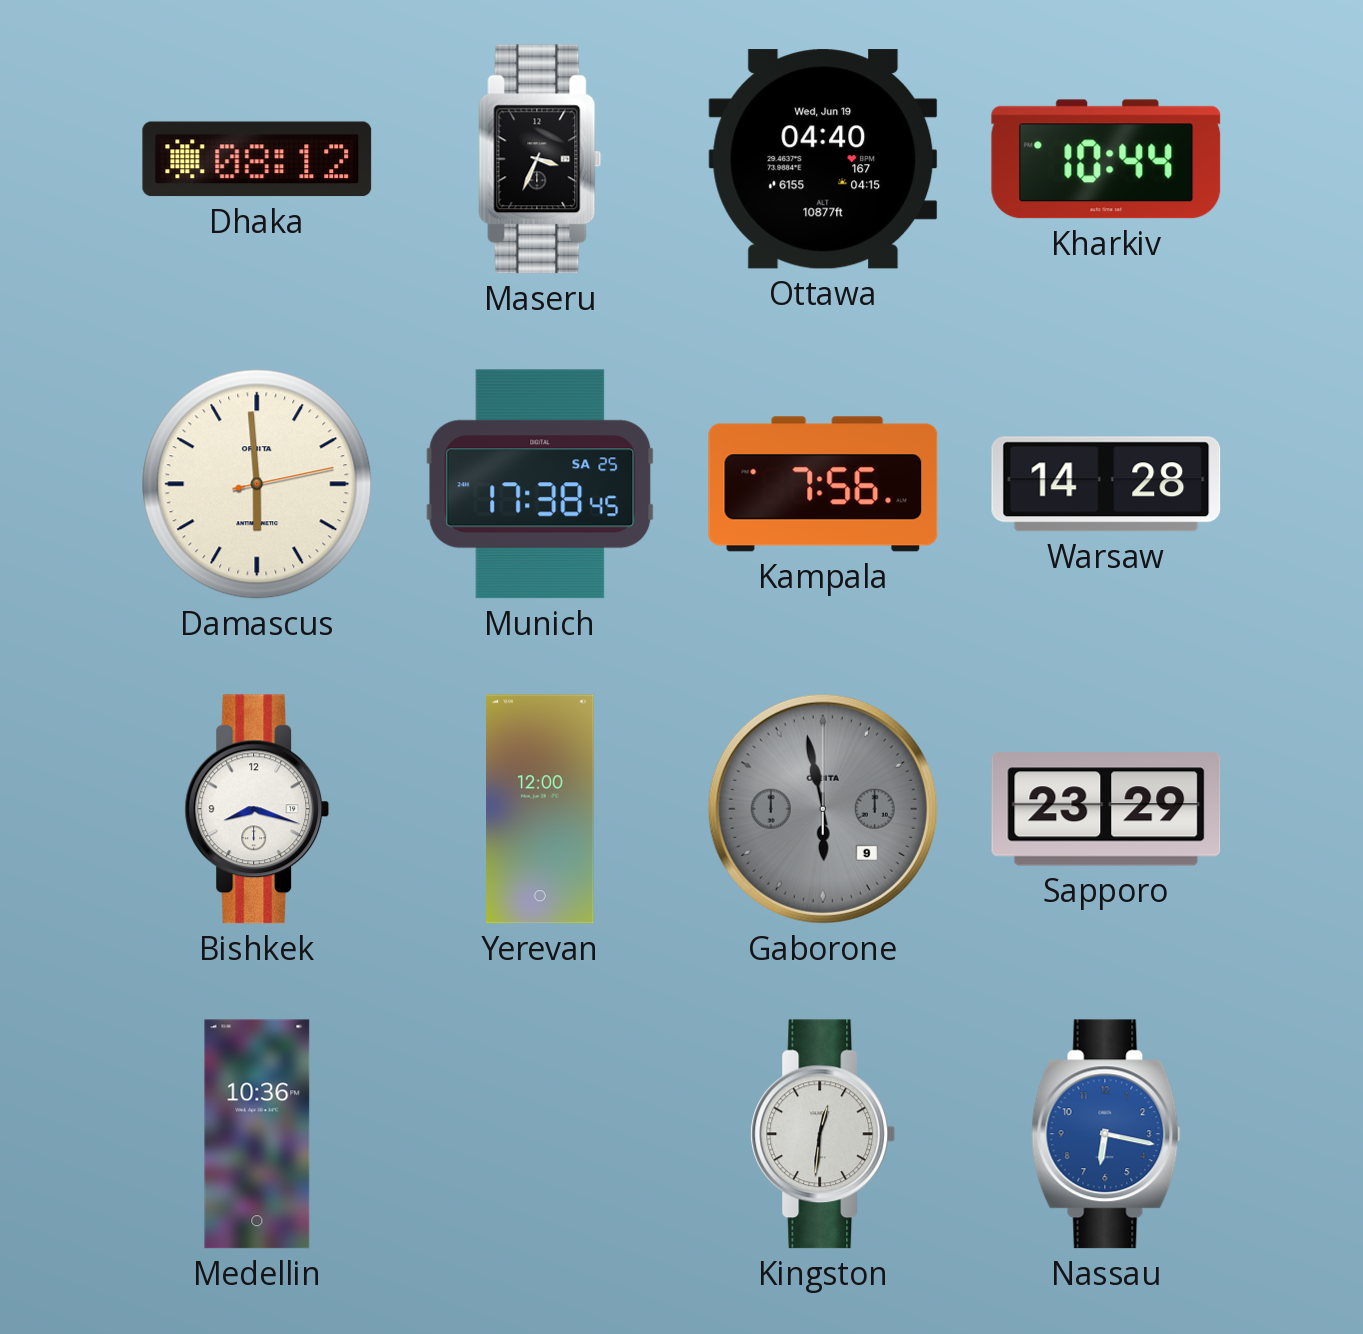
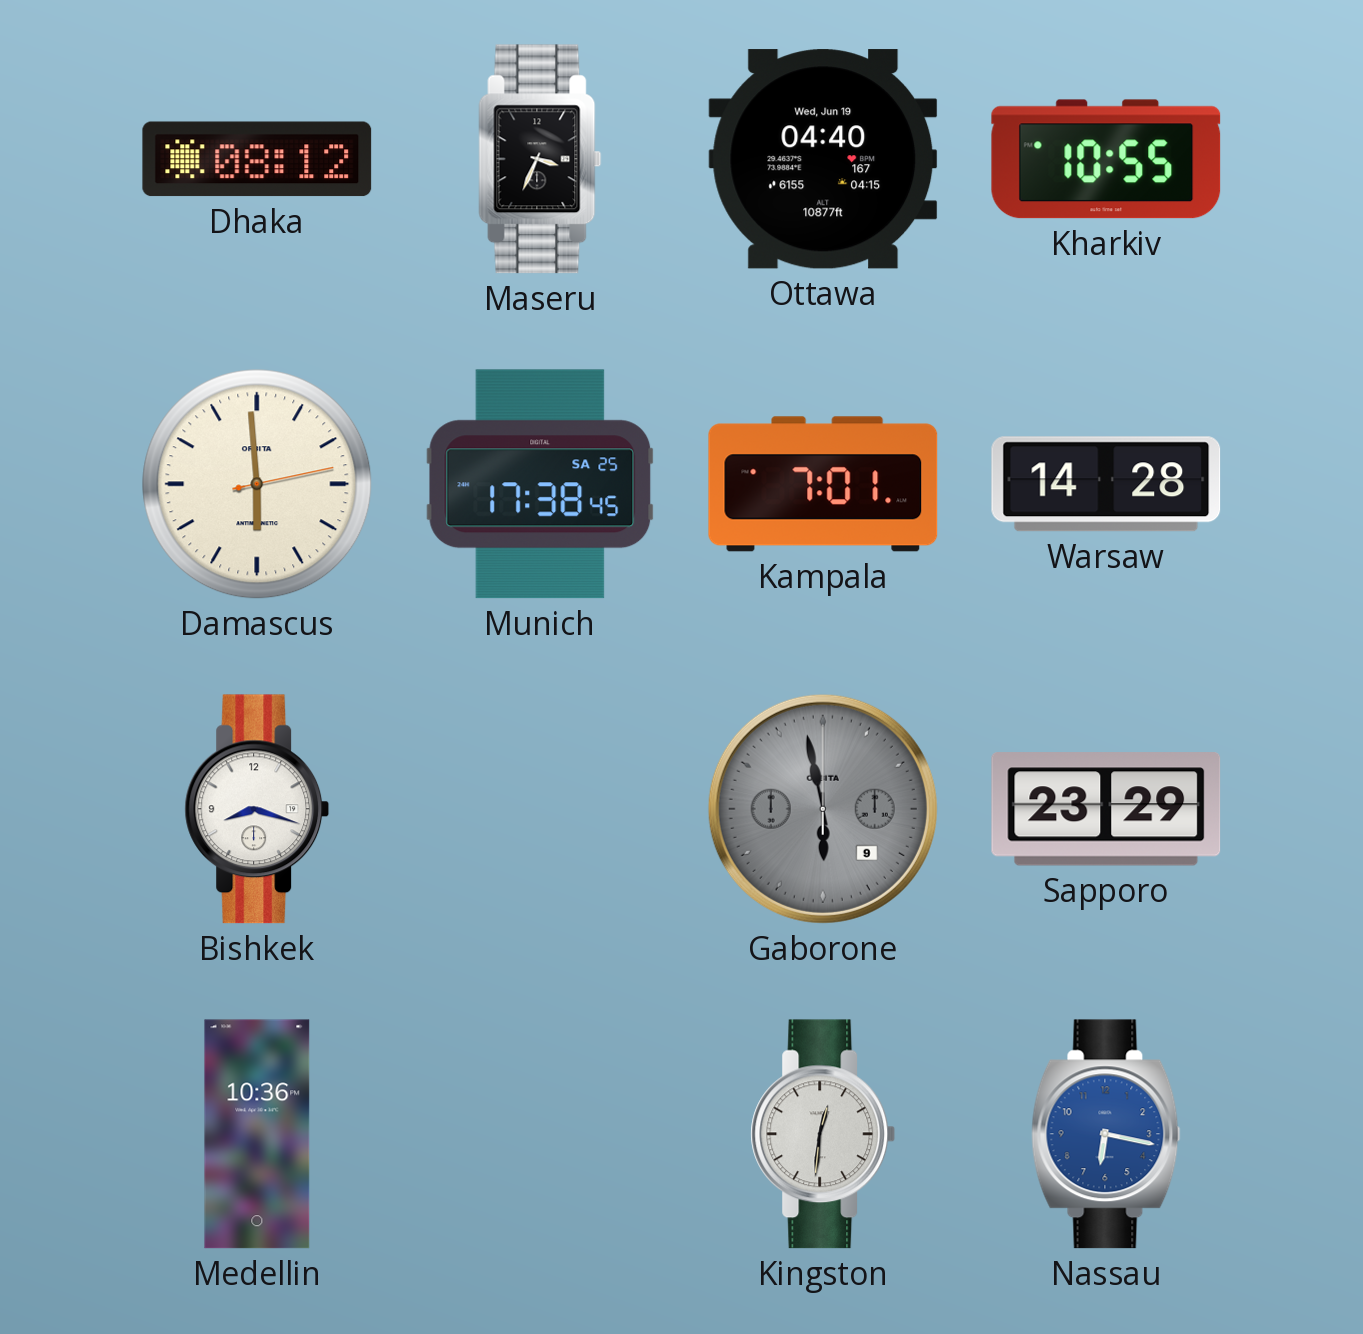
Kharkiv: 10:44 -> 10:55
Kampala: 7:56 -> 7:01
Yerevan: 12:00 -> none
